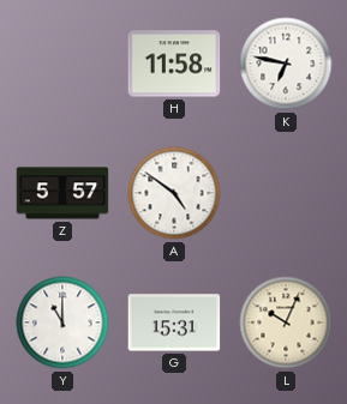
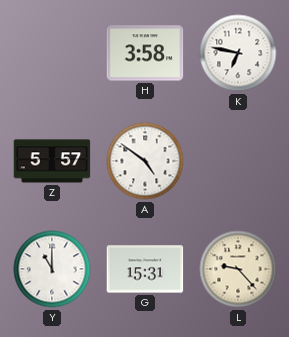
H: 11:58 -> 3:58
L: 10:04 -> 9:23
